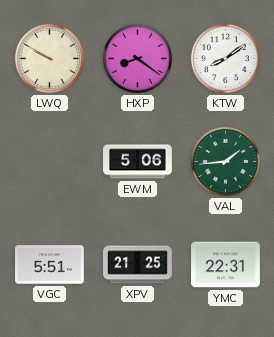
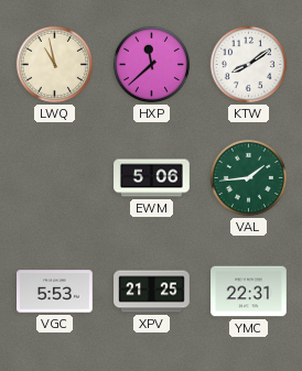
LWQ: 9:50 -> 10:58
HXP: 8:21 -> 11:38
VGC: 5:51 -> 5:53
